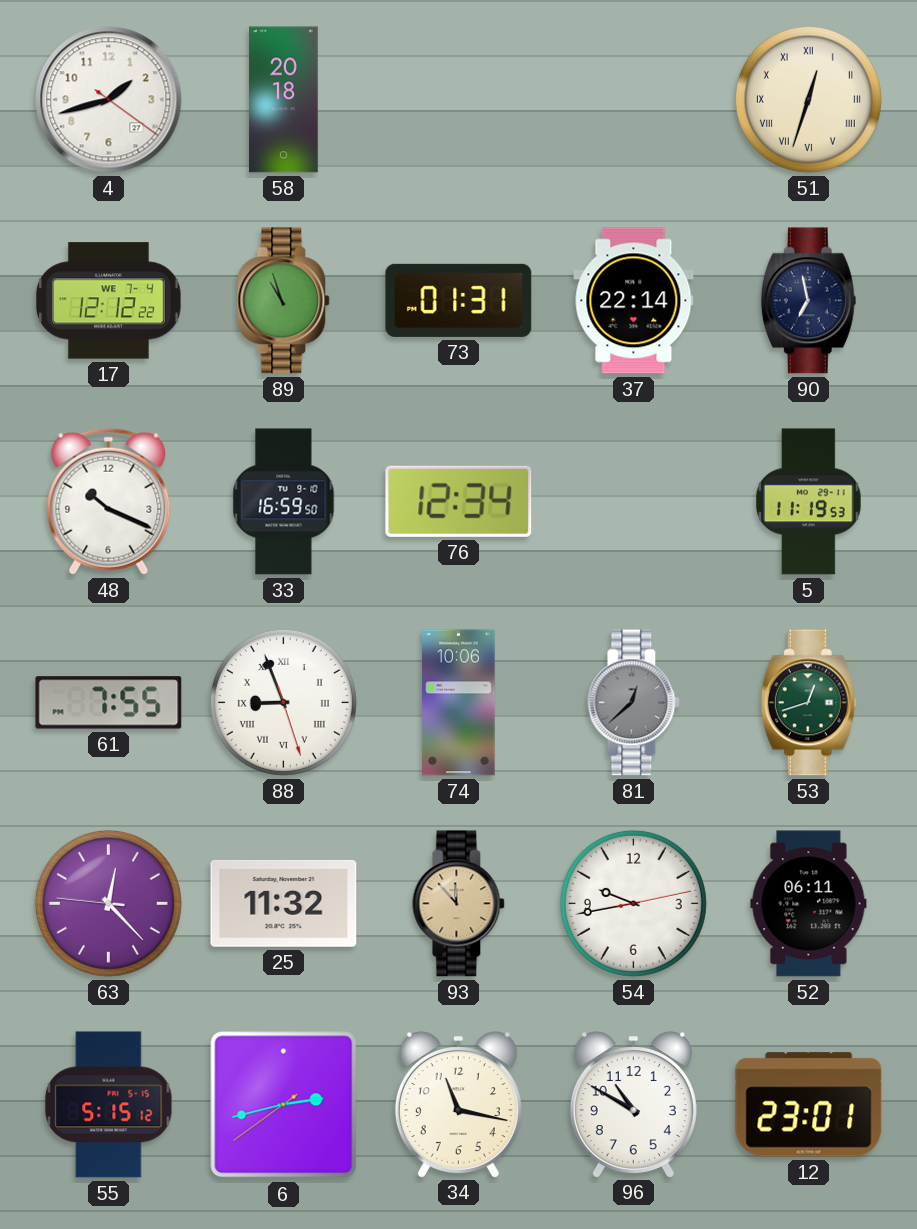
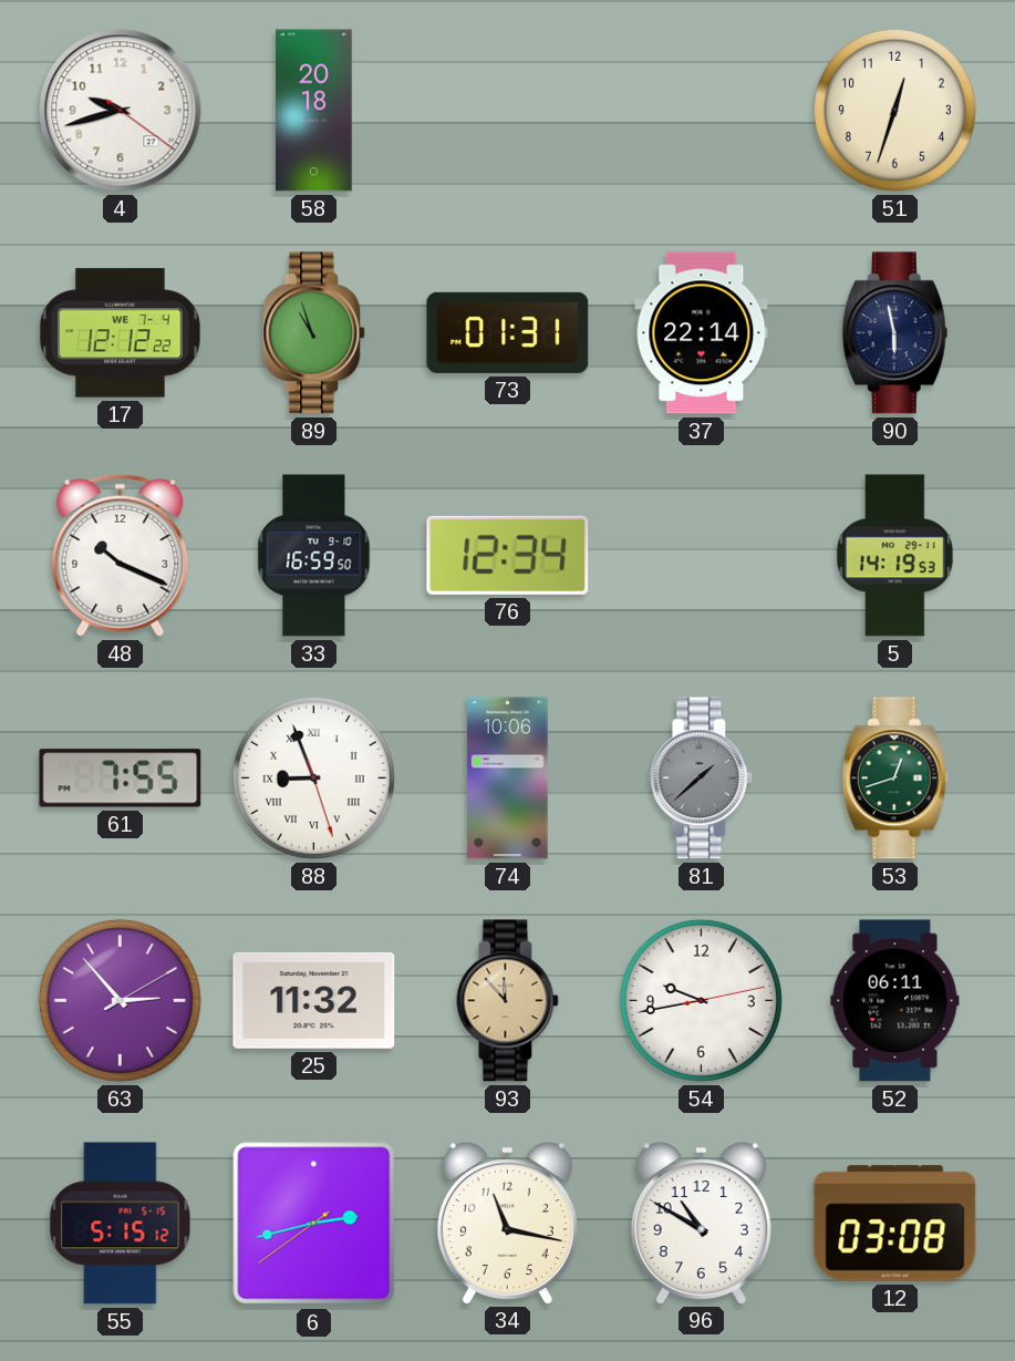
4: 1:42 -> 9:42
51 numerals: Roman -> Arabic
90: 6:58 -> 5:58
5: 11:19 -> 14:19
81: 12:38 -> 1:38
63: 12:22 -> 2:53
12: 23:01 -> 03:08
